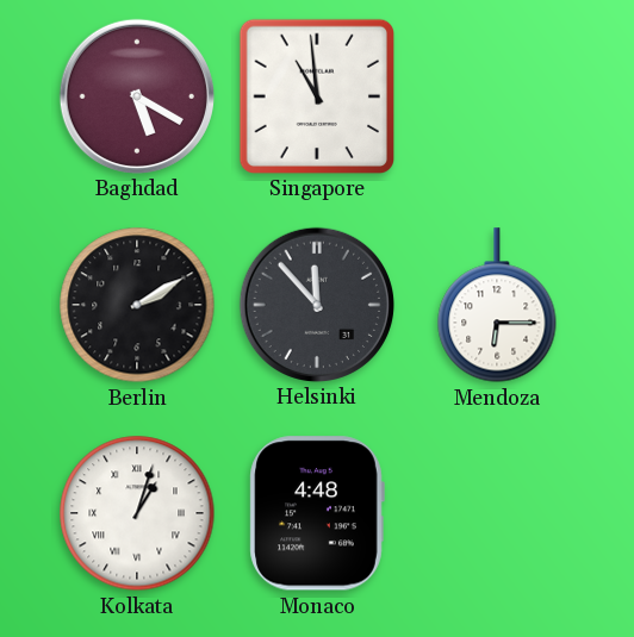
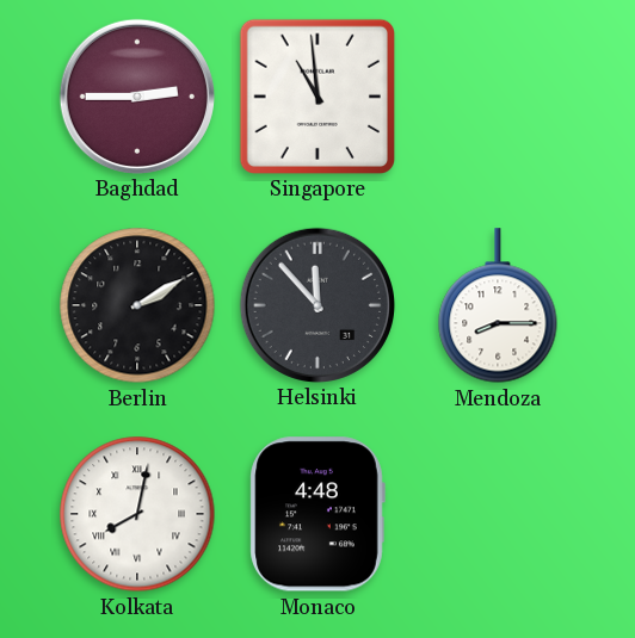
Baghdad: 5:20 -> 2:45
Mendoza: 6:15 -> 8:15
Kolkata: 1:03 -> 8:02
